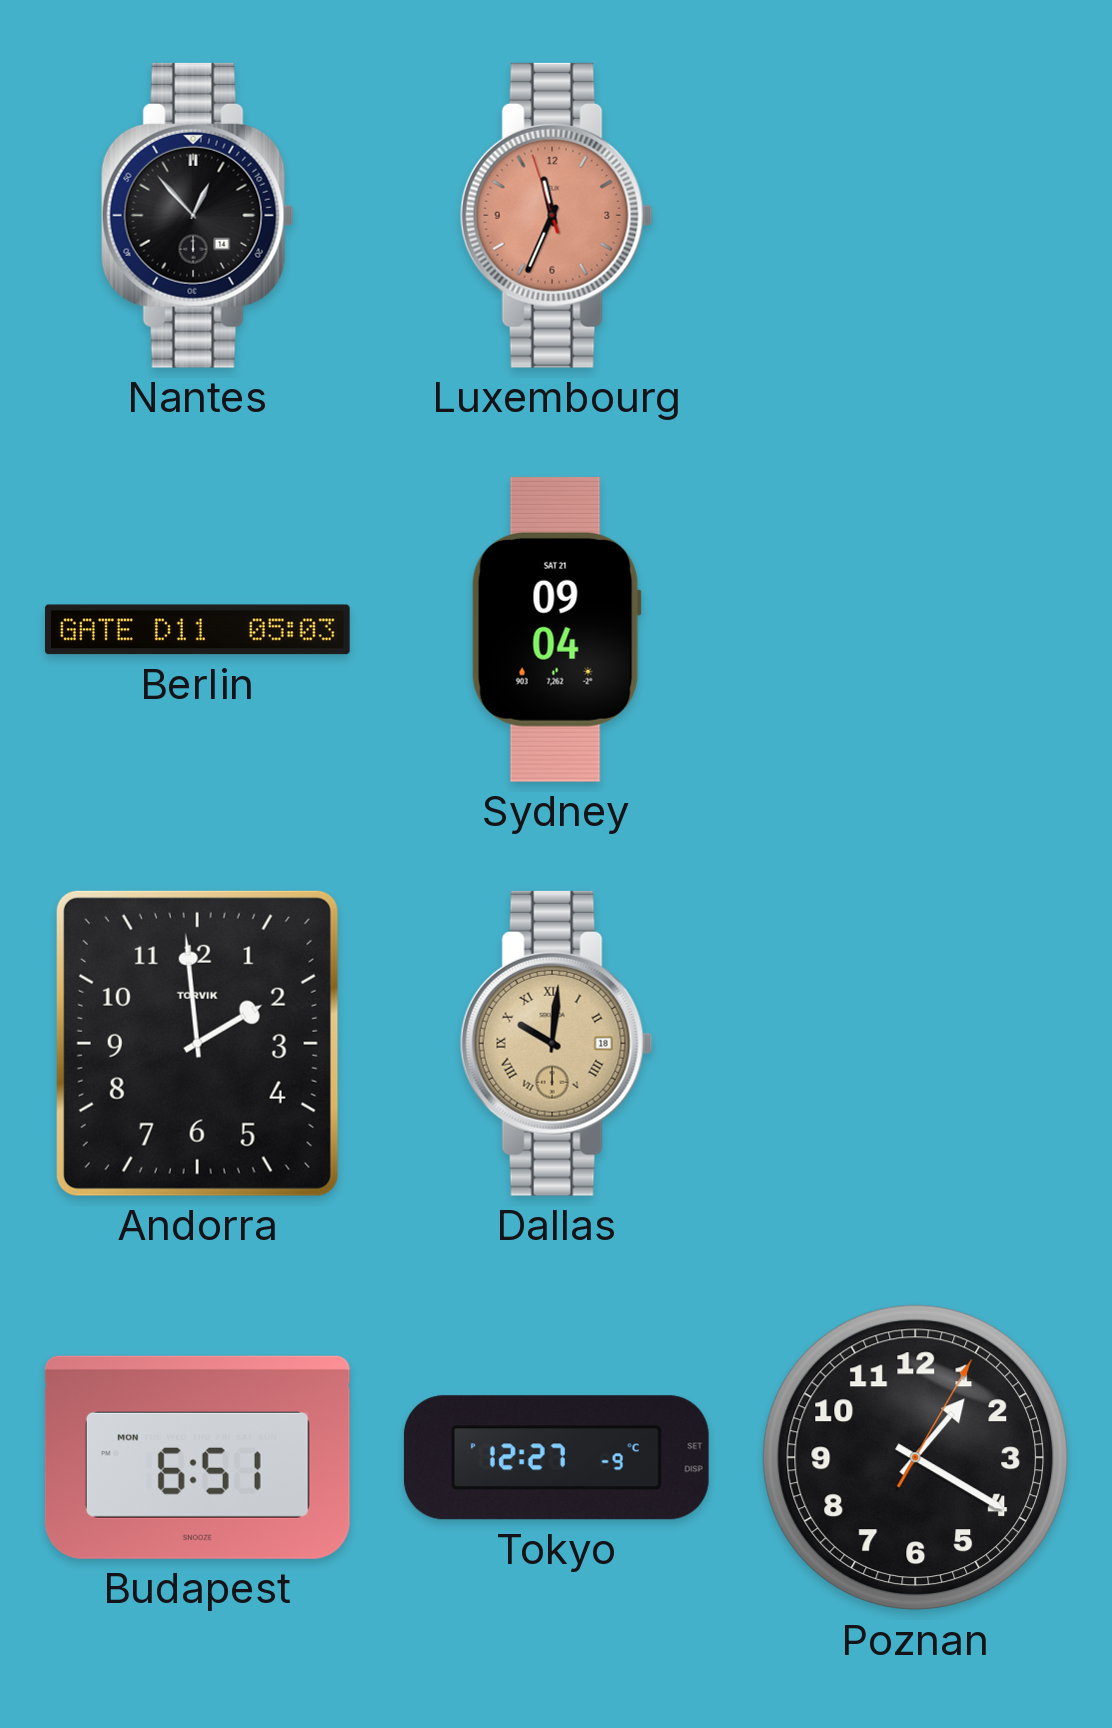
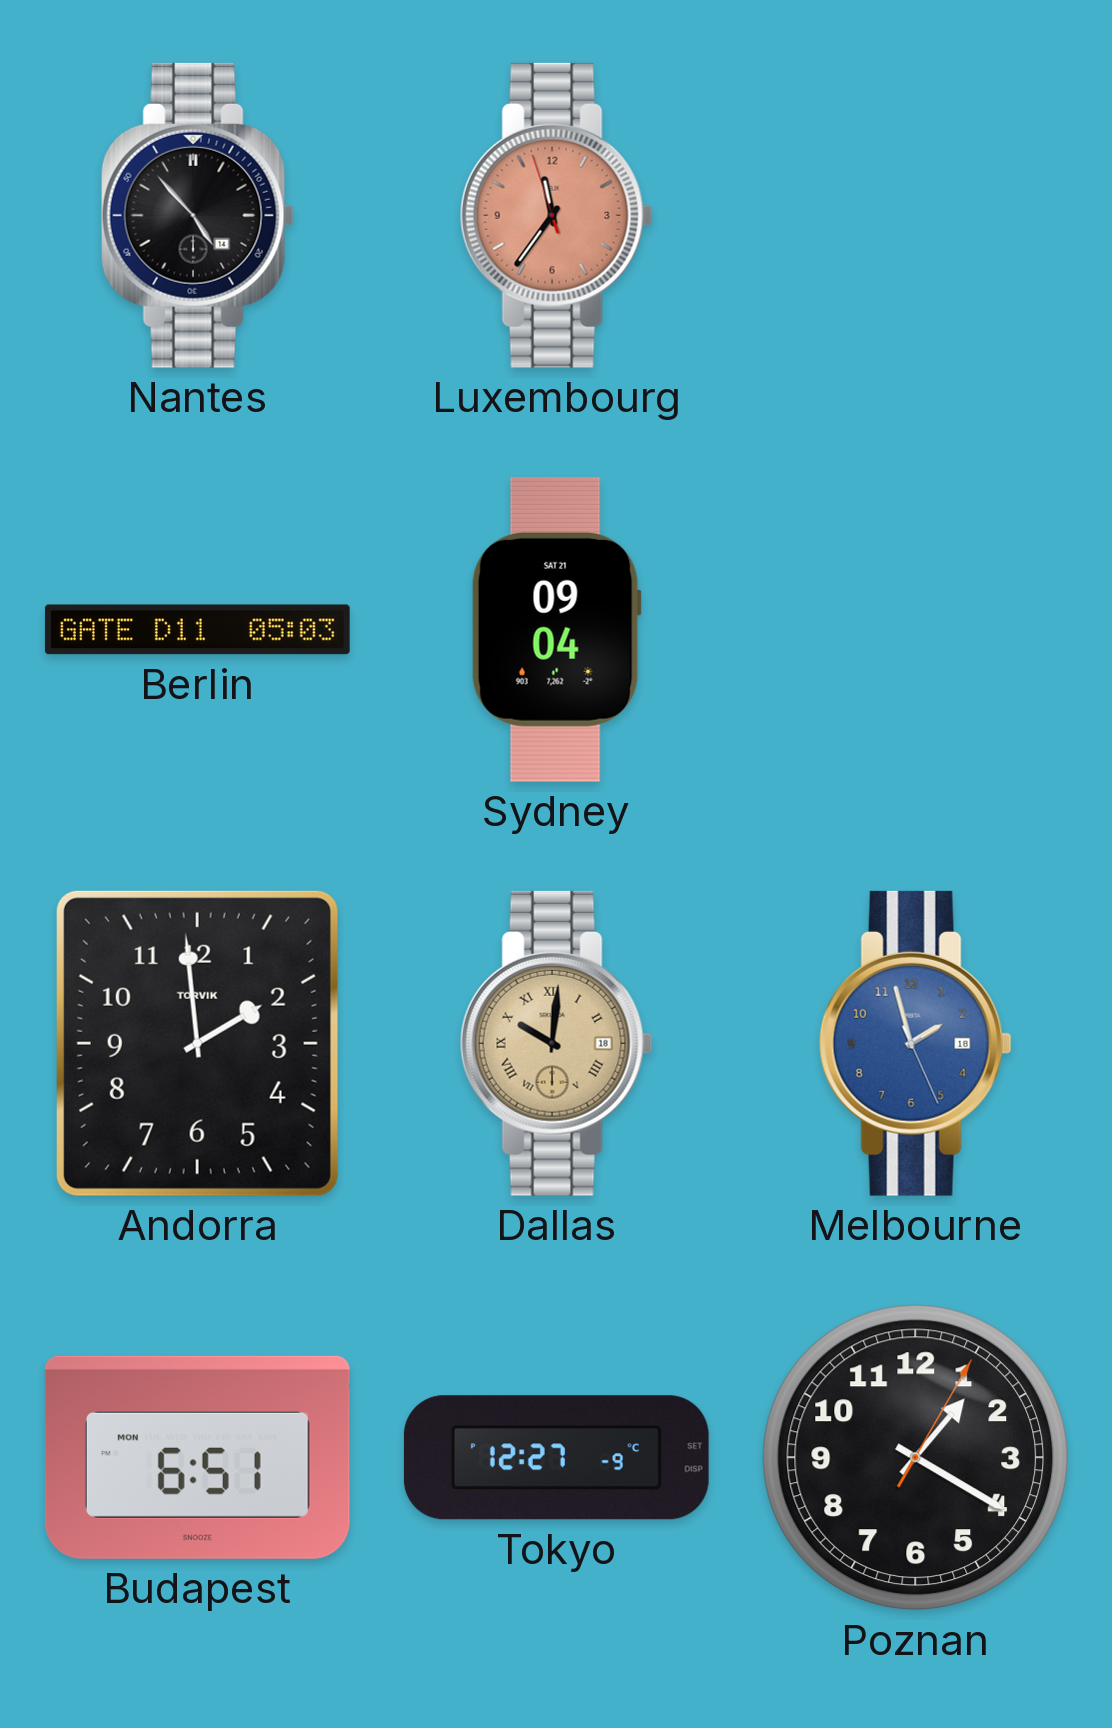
Nantes: 12:53 -> 4:53
Luxembourg: 11:33 -> 11:35
Melbourne: none -> 1:57
